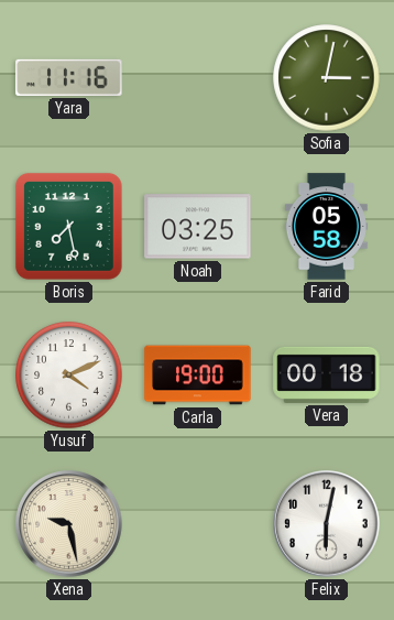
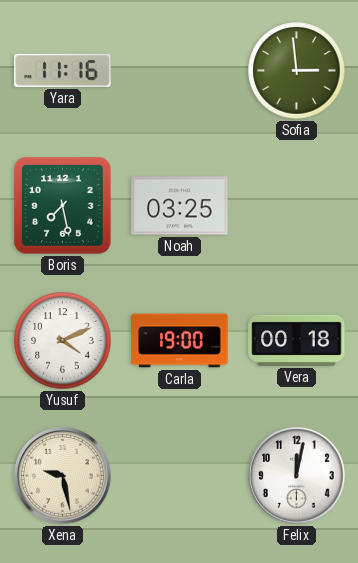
Sofia: 3:02 -> 2:59
Farid: 05:58 -> none
Felix: 6:02 -> 12:02
